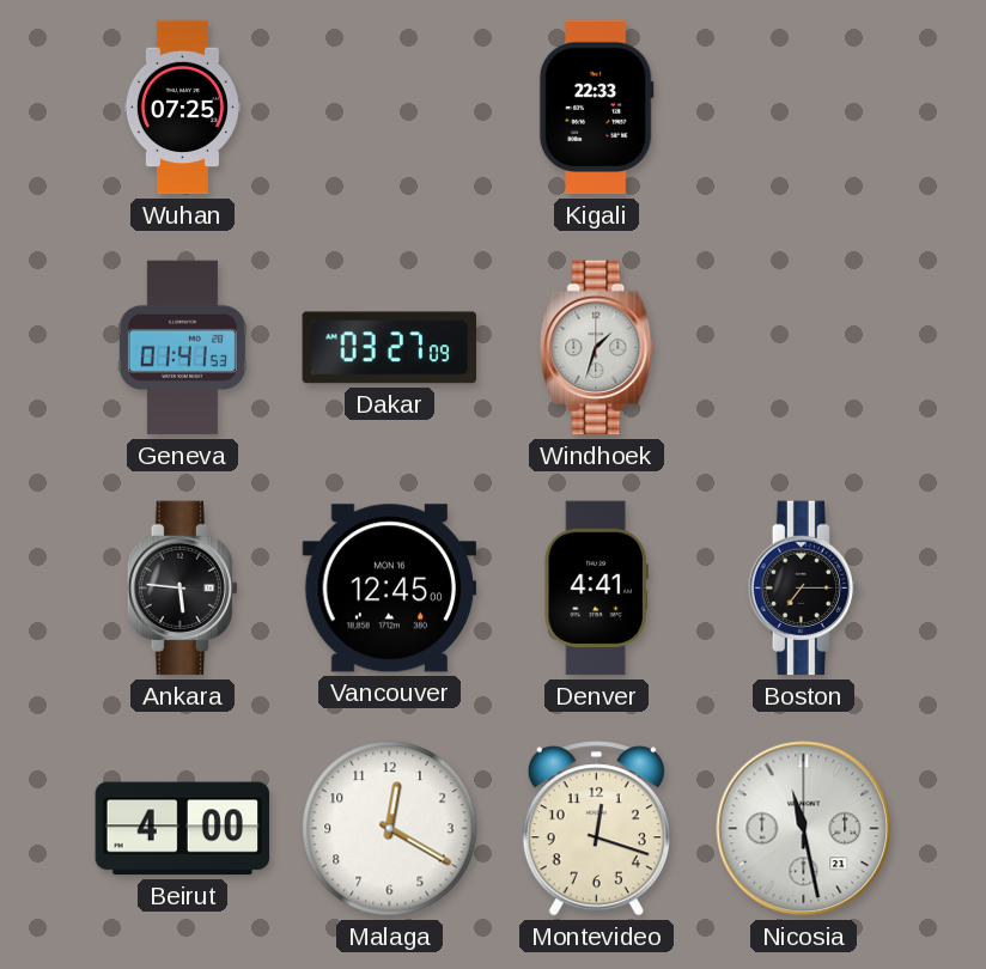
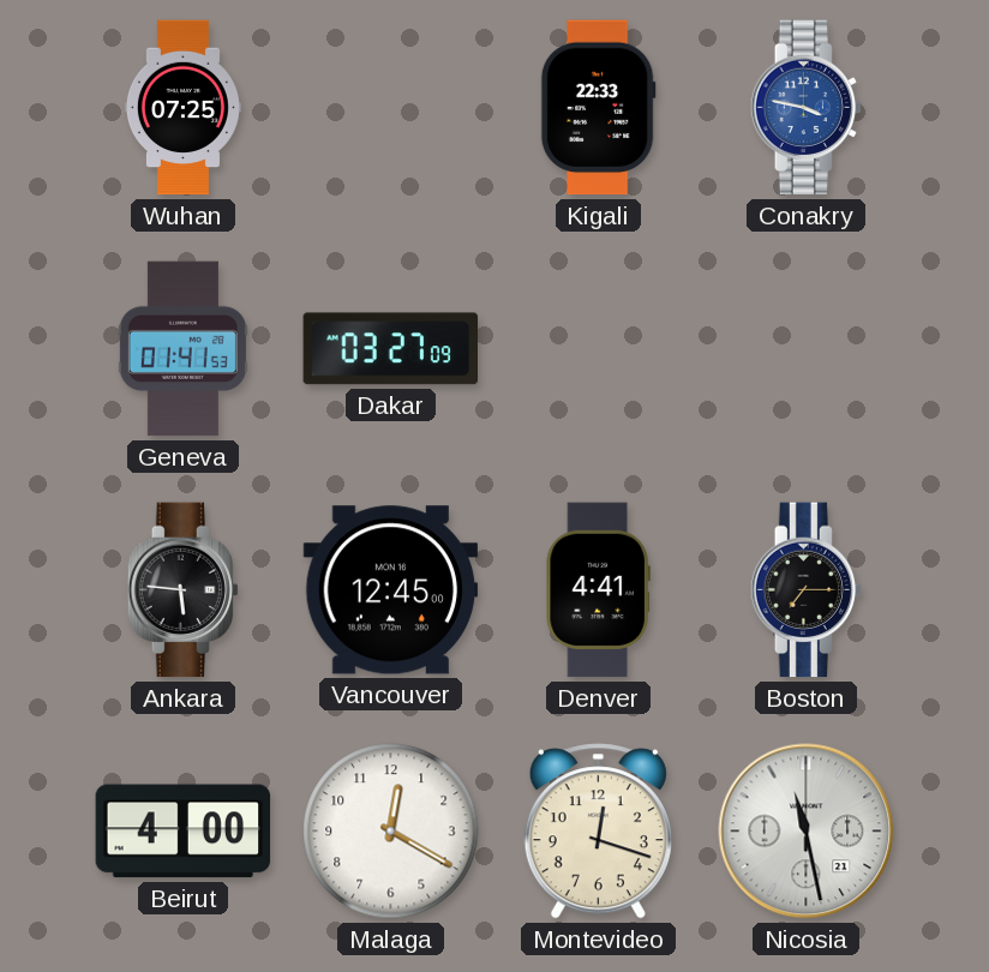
Conakry: none -> 3:47
Windhoek: 1:33 -> none
